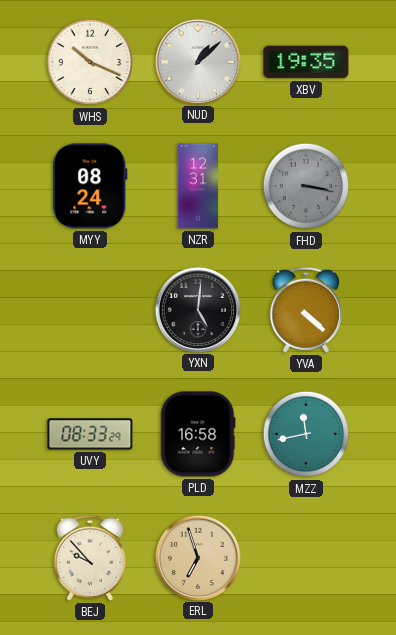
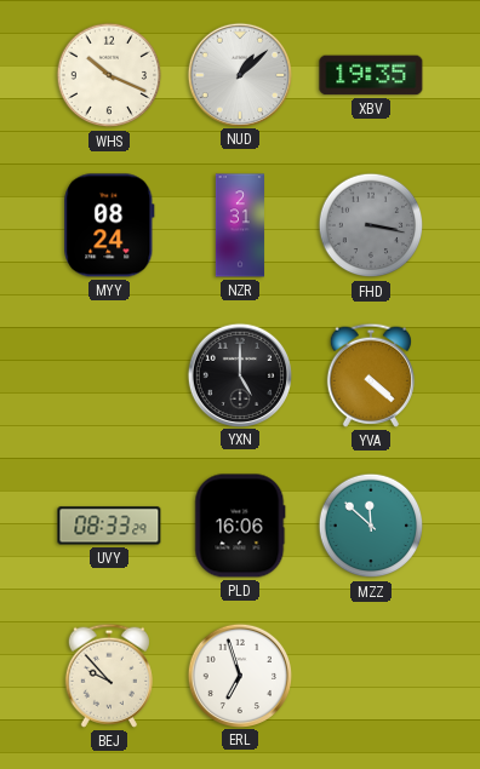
NZR: 12:31 -> 2:31
YXN: 5:01 -> 5:00
PLD: 16:58 -> 16:06
MZZ: 11:43 -> 11:52
ERL dial: champagne -> white
